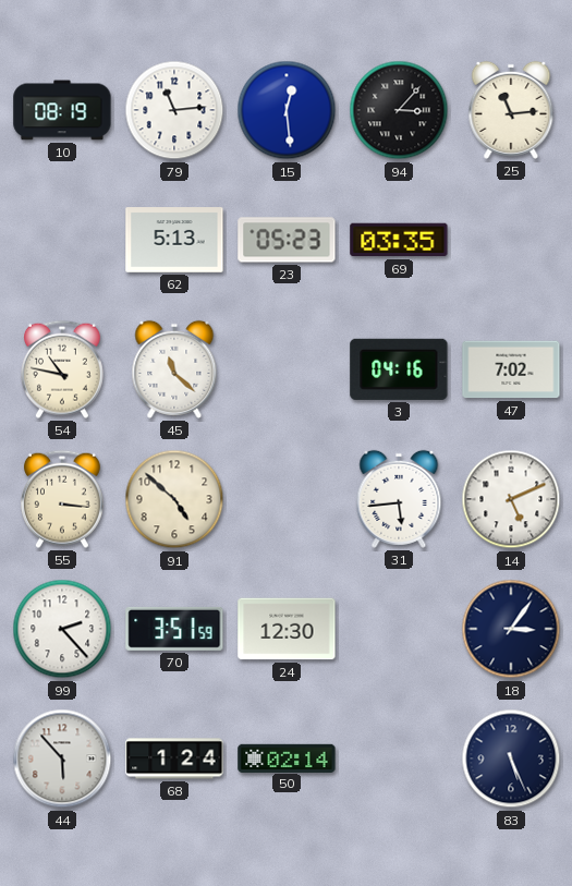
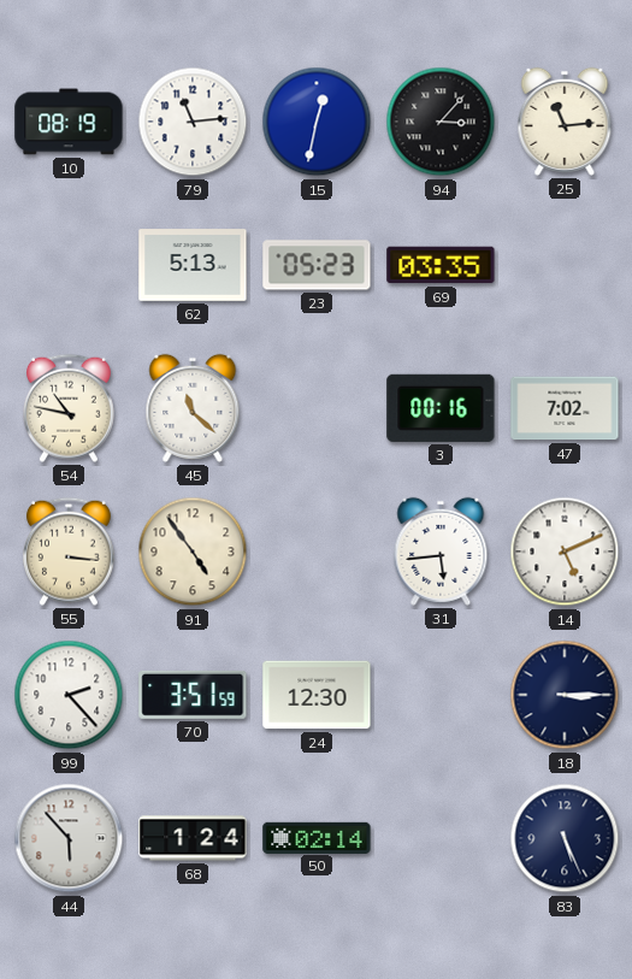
15: 12:29 -> 12:32
3: 04:16 -> 00:16
91: 4:52 -> 4:54
18: 3:06 -> 3:15
